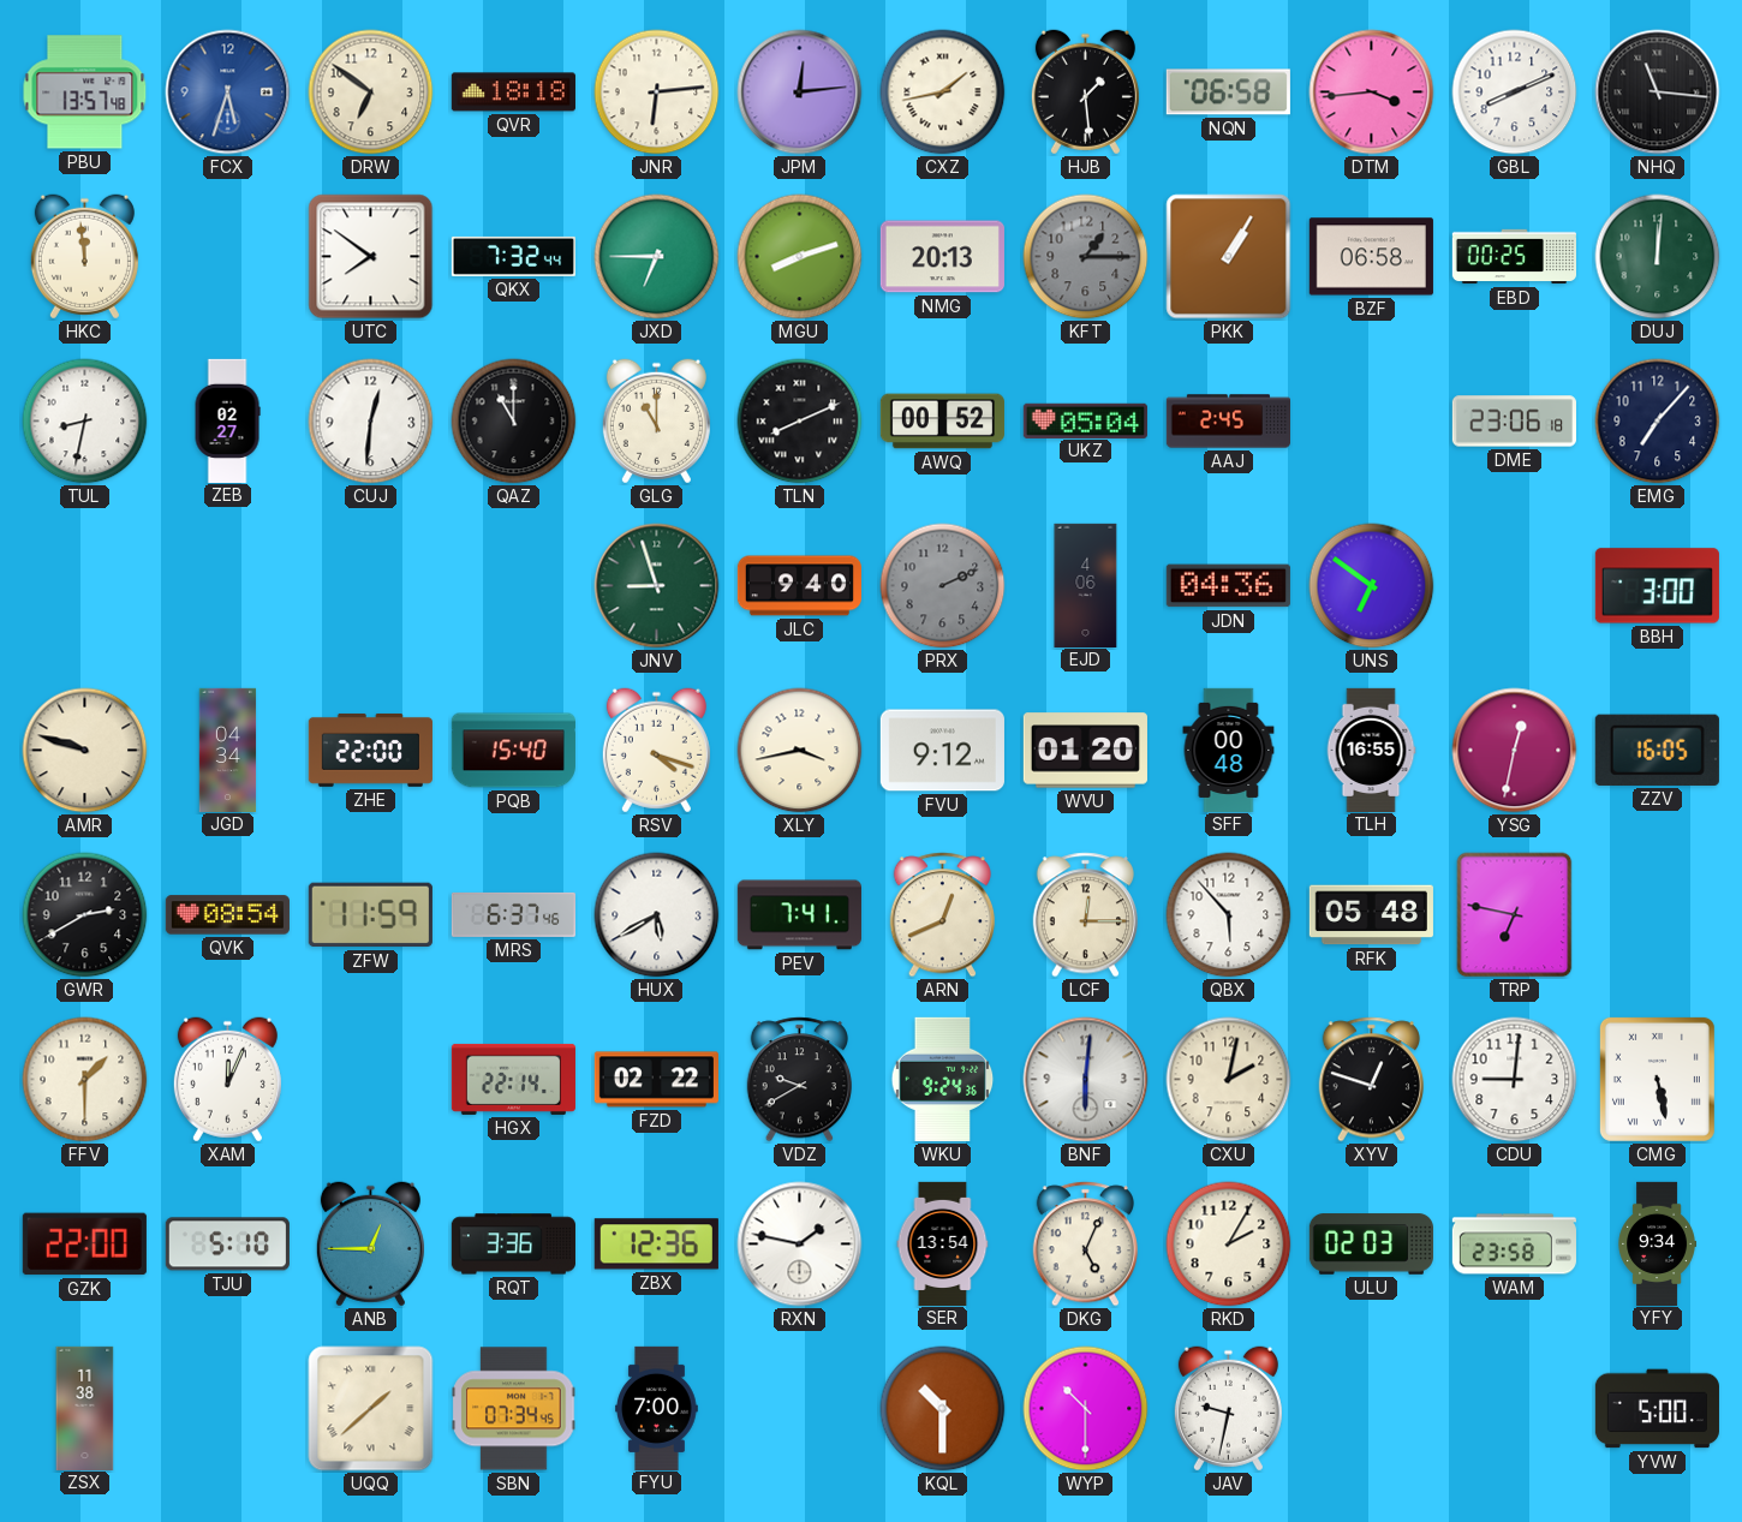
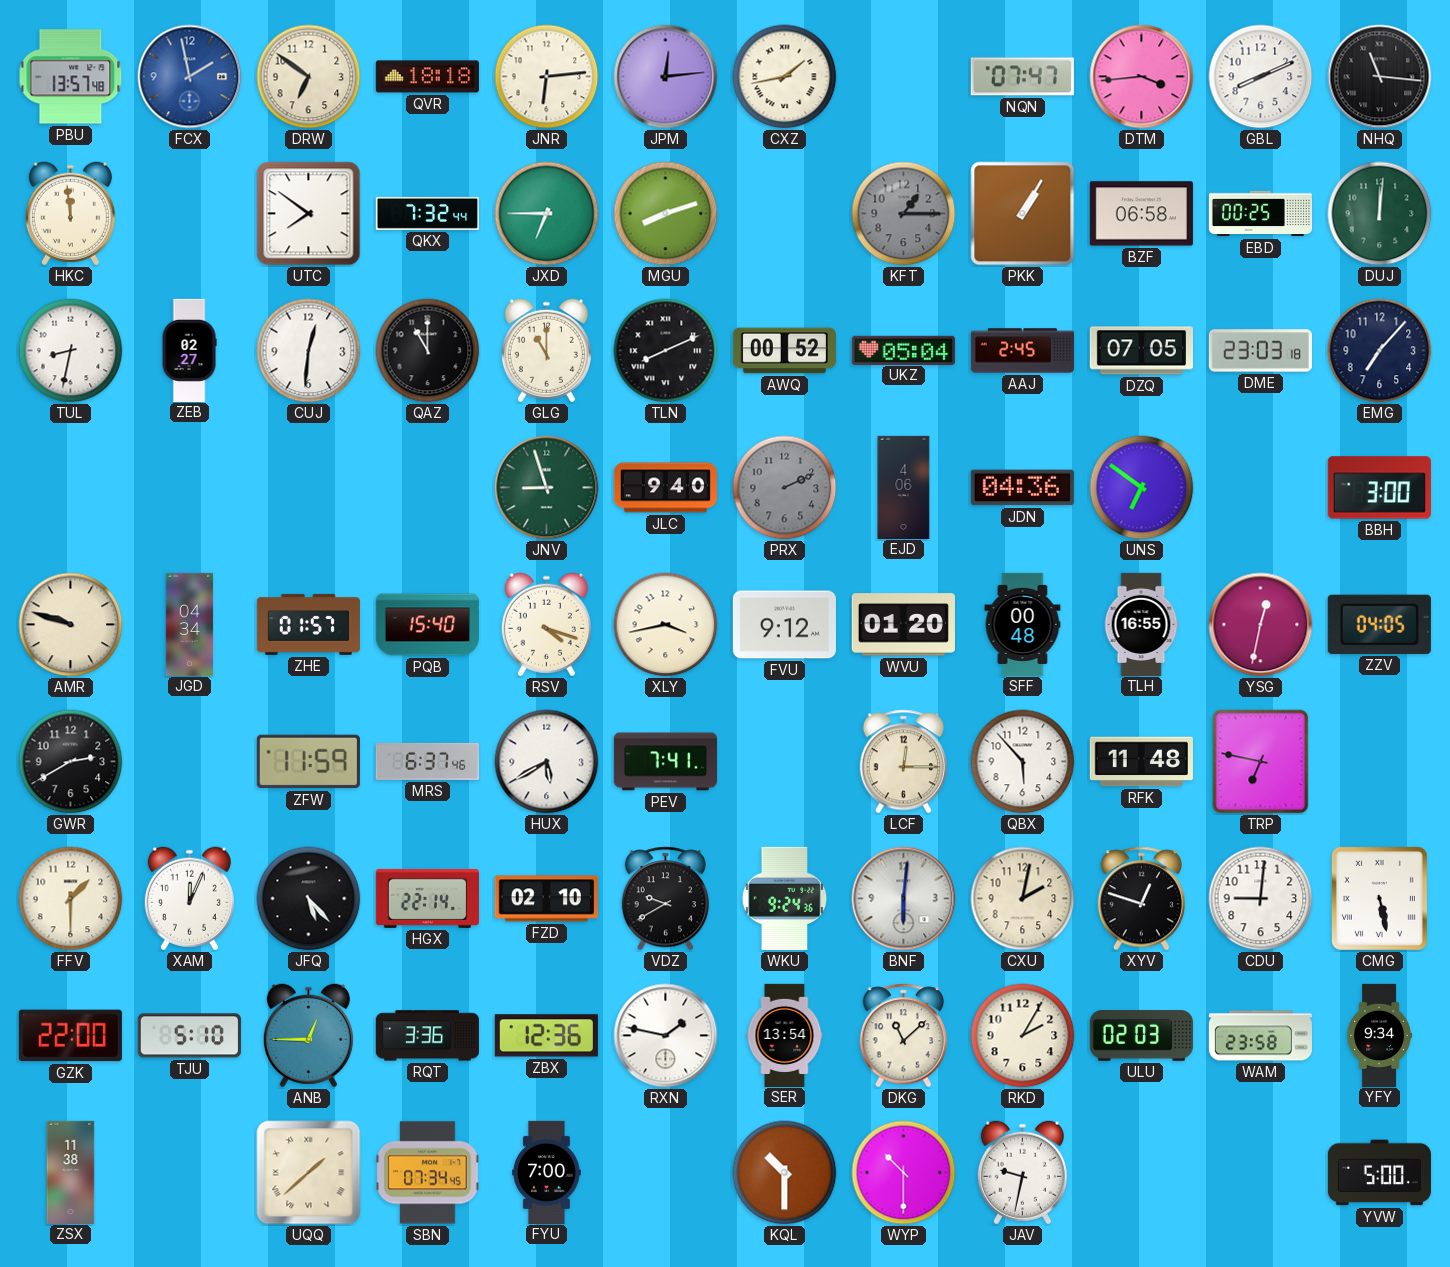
FCX: 5:33 -> 1:58
HJB: 1:29 -> none
NQN: 06:58 -> 07:47
NMG: 20:13 -> none
DZQ: none -> 07:05
DME: 23:06 -> 23:03
ZHE: 22:00 -> 01:57
ZZV: 16:05 -> 04:05
QVK: 08:54 -> none
ARN: 12:41 -> none
RFK: 05:48 -> 11:48
JFQ: none -> 5:23
FZD: 02:22 -> 02:10
DKG: 5:04 -> 11:08
